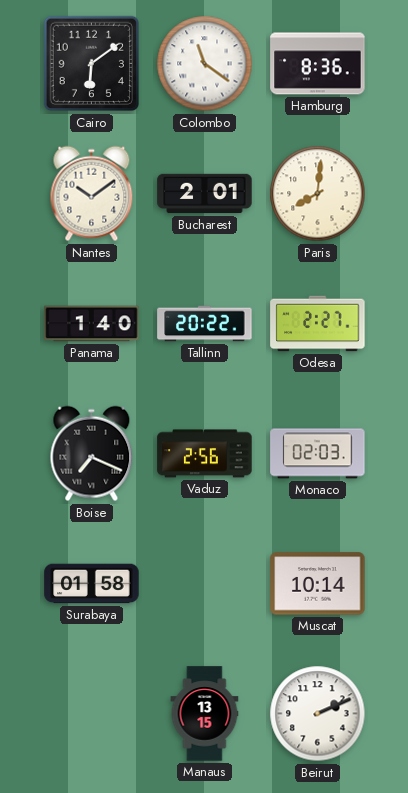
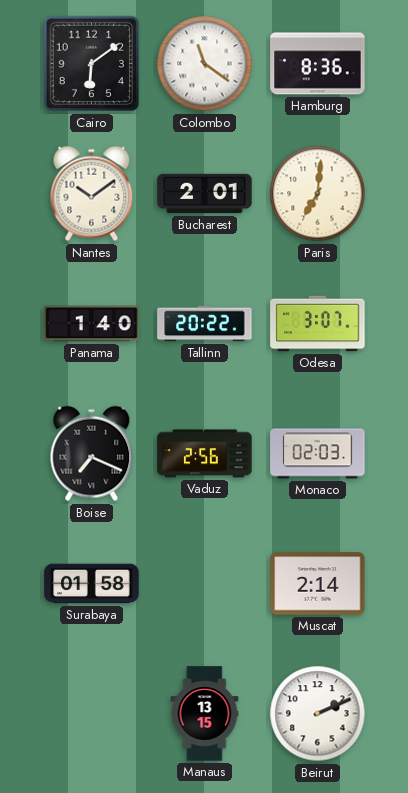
Paris: 8:01 -> 7:01
Odesa: 2:27 -> 3:07
Muscat: 10:14 -> 2:14
